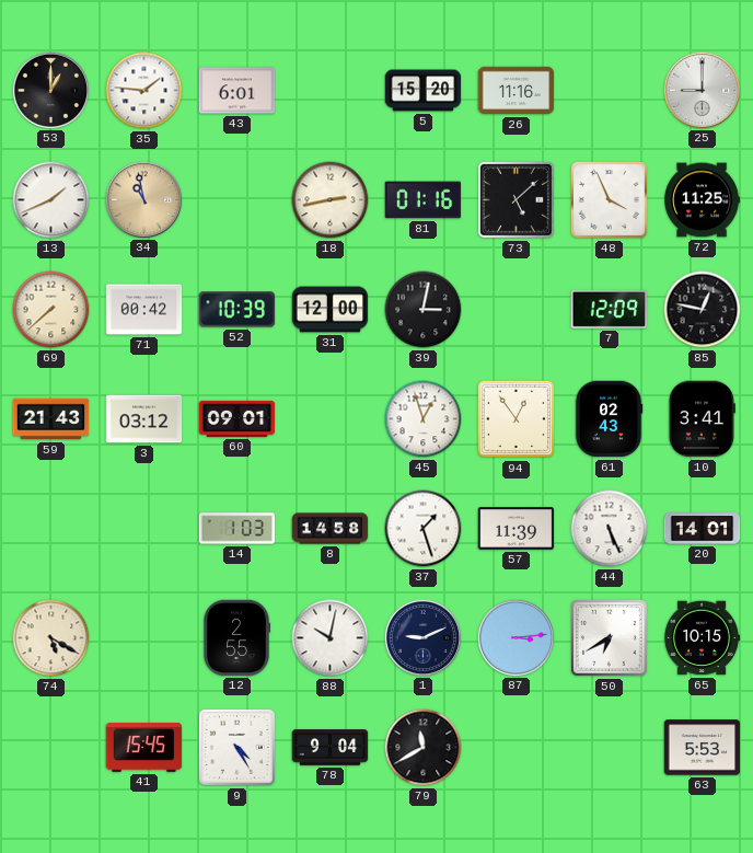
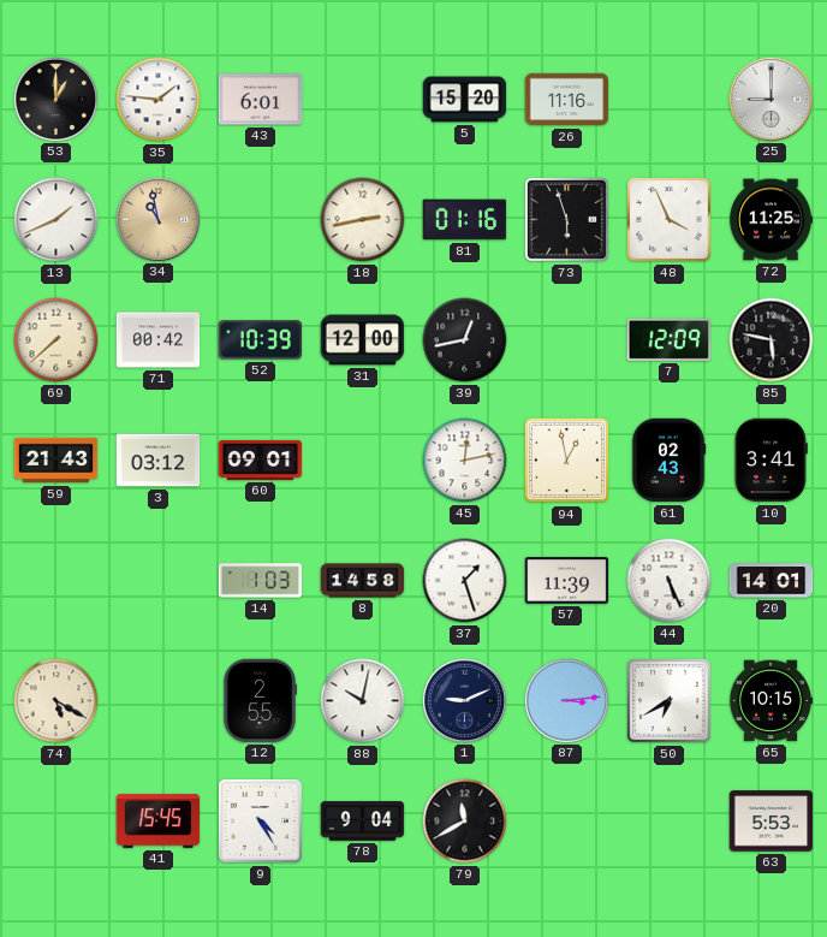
73: 5:08 -> 5:57
39: 3:02 -> 12:43
85: 12:47 -> 5:47
45: 12:57 -> 12:13
94: 12:54 -> 12:58
